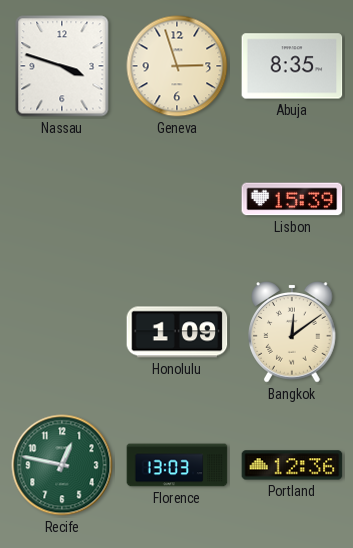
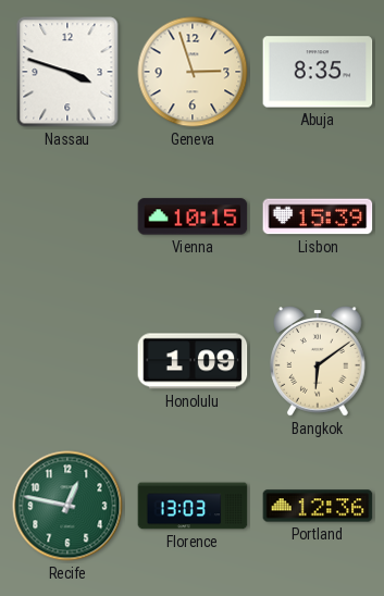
Vienna: none -> 10:15
Bangkok: 12:09 -> 6:09
